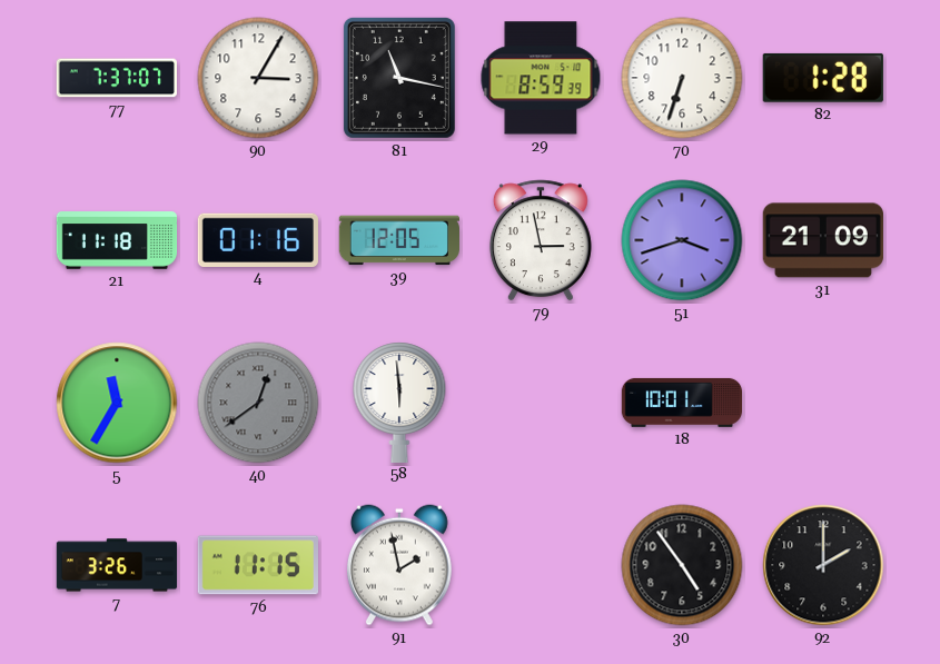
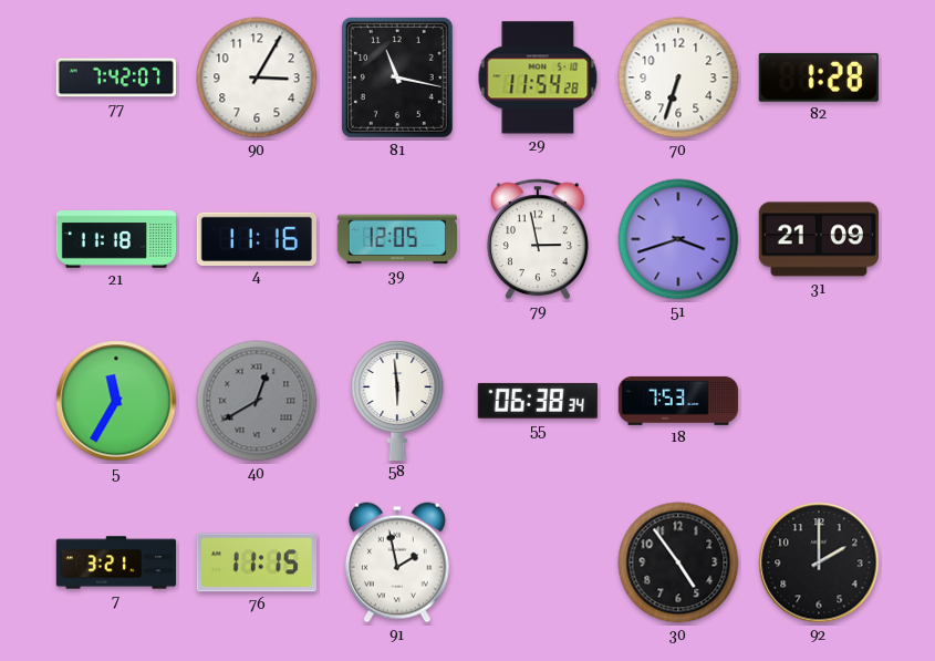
77: 7:37 -> 7:42
29: 8:59 -> 11:54
4: 01:16 -> 11:16
40: 12:39 -> 12:40
55: none -> 06:38
18: 10:01 -> 7:53
7: 3:26 -> 3:21
